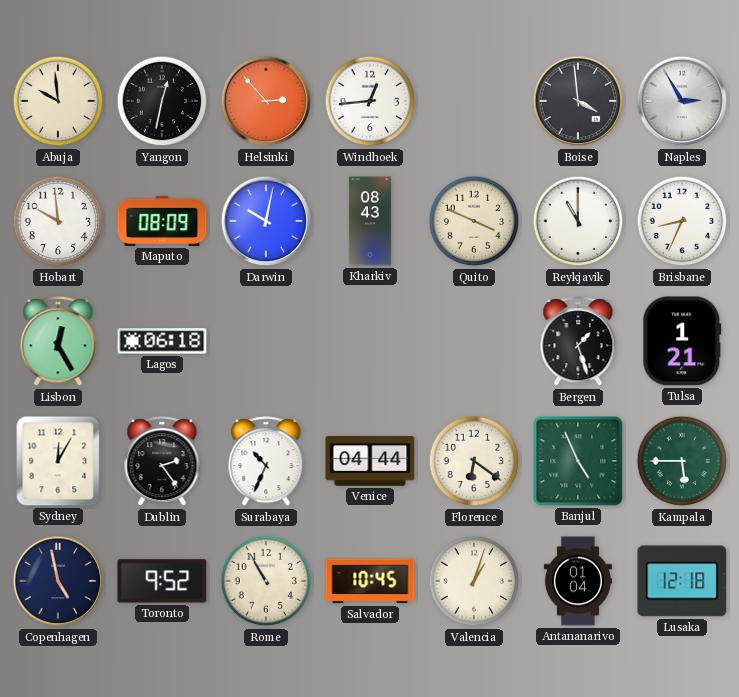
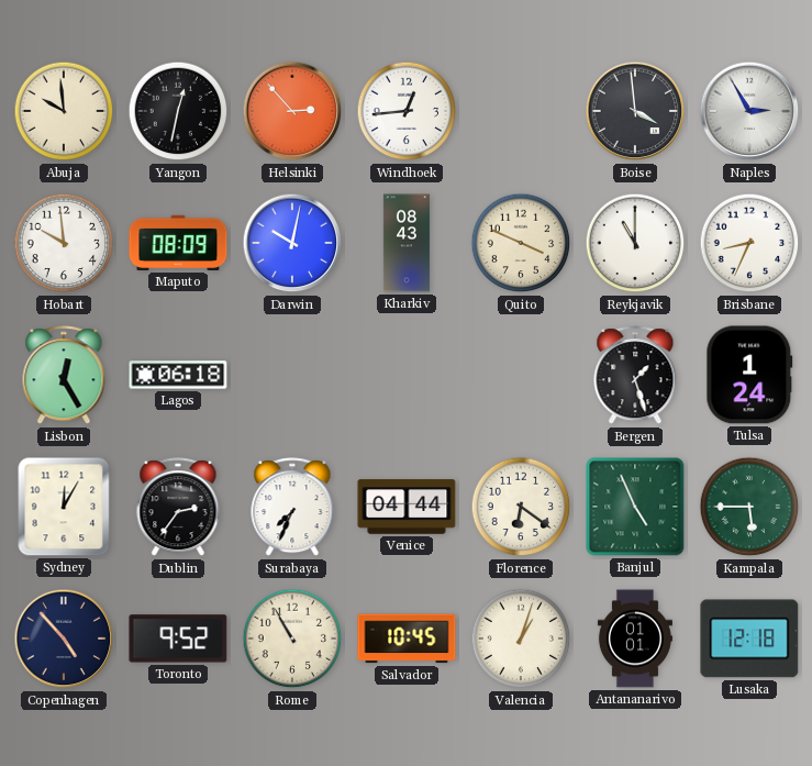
Tulsa: 1:21 -> 1:24
Dublin: 2:24 -> 2:36
Surabaya: 10:34 -> 7:34
Copenhagen: 4:58 -> 4:53
Antananarivo: 01:04 -> 01:01
